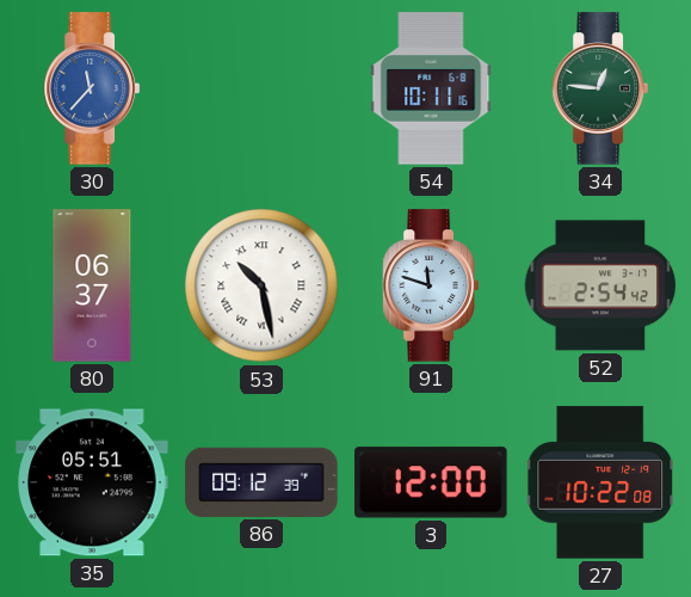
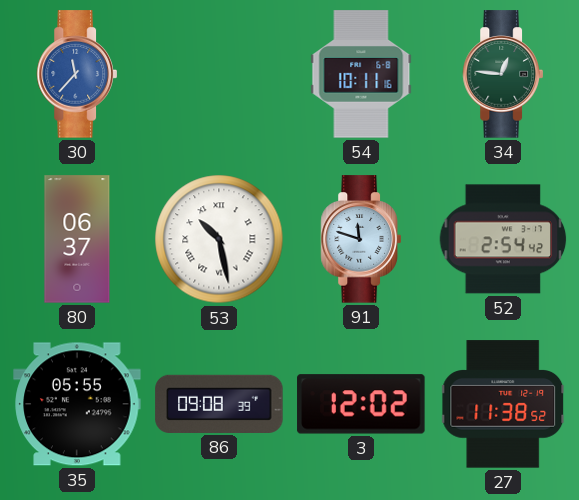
35: 05:51 -> 05:55
86: 09:12 -> 09:08
3: 12:00 -> 12:02
27: 10:22 -> 11:38
